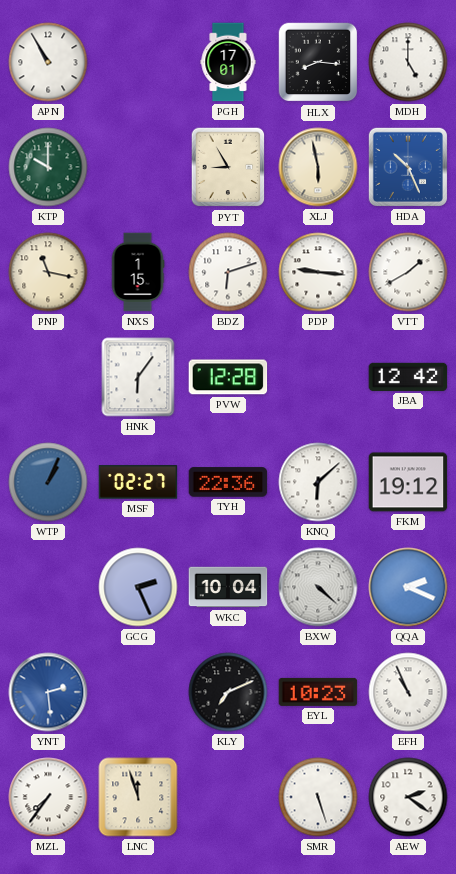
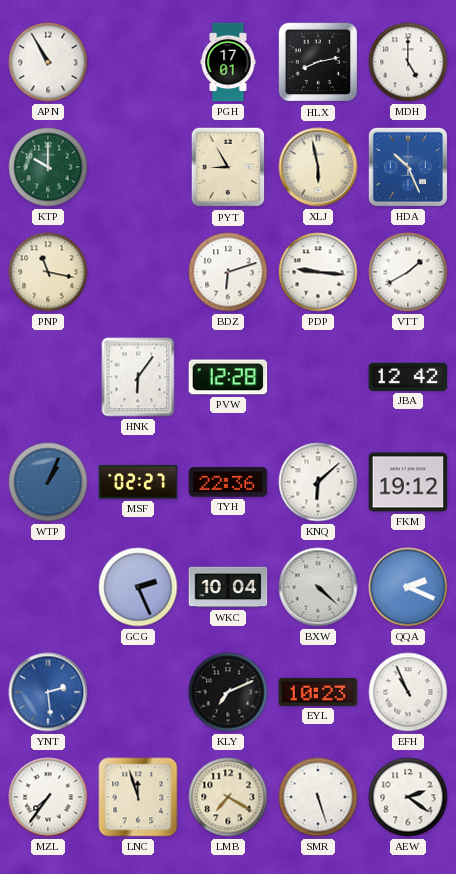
HLX: 8:16 -> 8:13
NXS: 1:15 -> none
LMB: none -> 7:20
